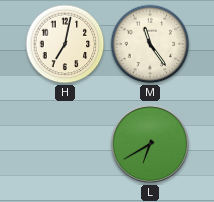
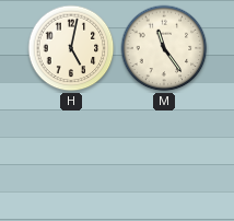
H: 7:02 -> 5:02
L: 6:40 -> none
